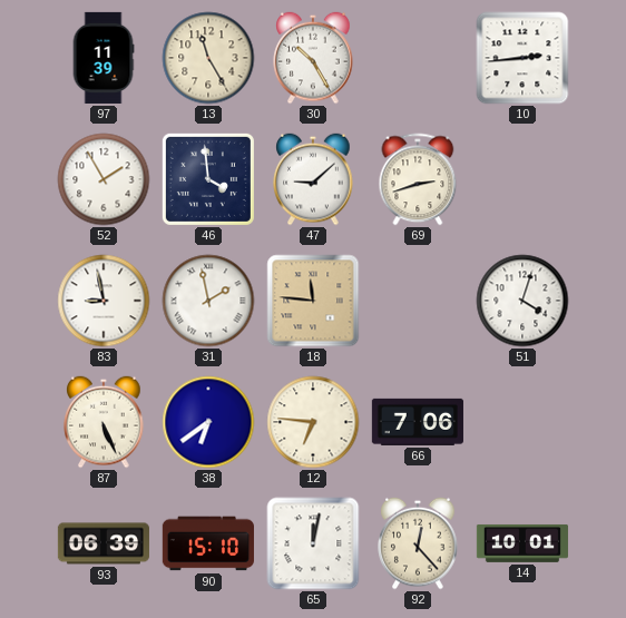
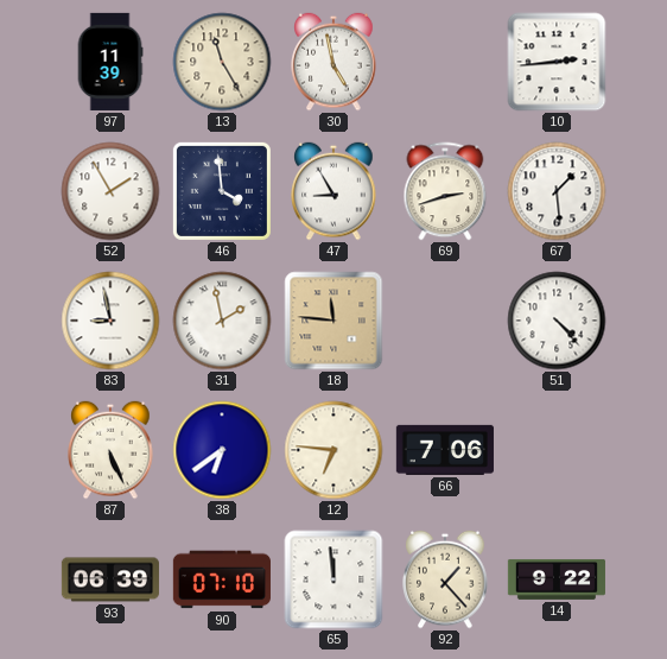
30: 10:25 -> 4:58
47: 9:08 -> 8:55
67: none -> 1:29
51: 4:03 -> 4:23
90: 15:10 -> 07:10
65: 12:02 -> 11:59
92: 12:23 -> 1:23
14: 10:01 -> 9:22
